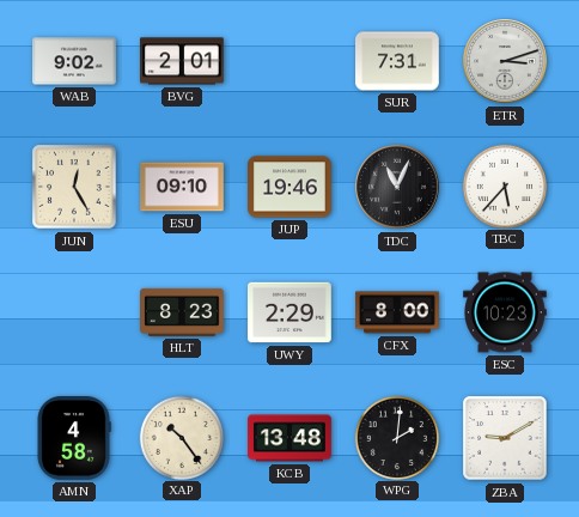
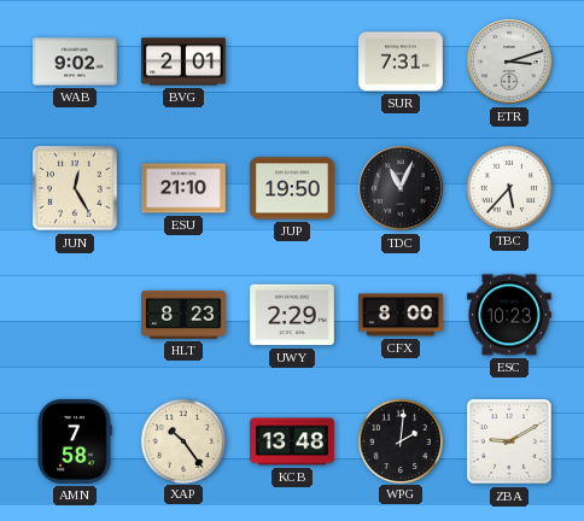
ESU: 09:10 -> 21:10
JUP: 19:46 -> 19:50
AMN: 4:58 -> 7:58
